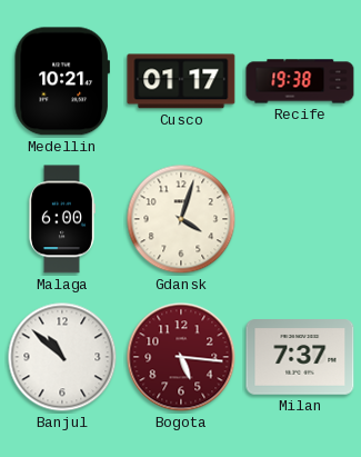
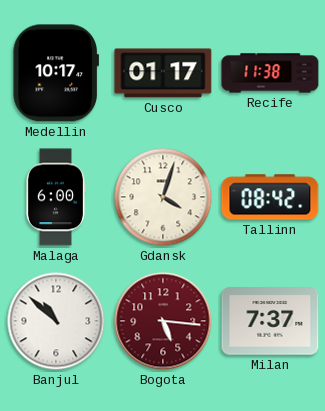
Medellin: 10:21 -> 10:17
Recife: 19:38 -> 11:38
Tallinn: none -> 08:42
